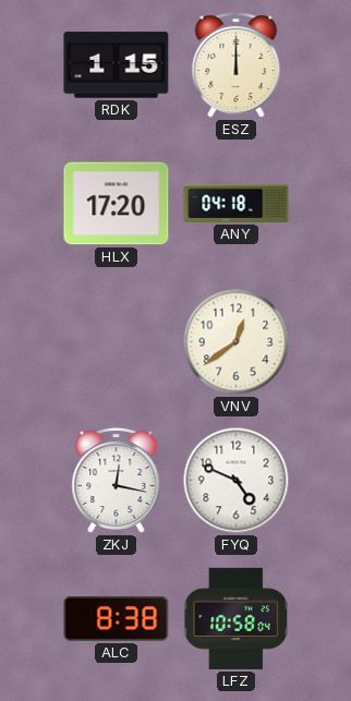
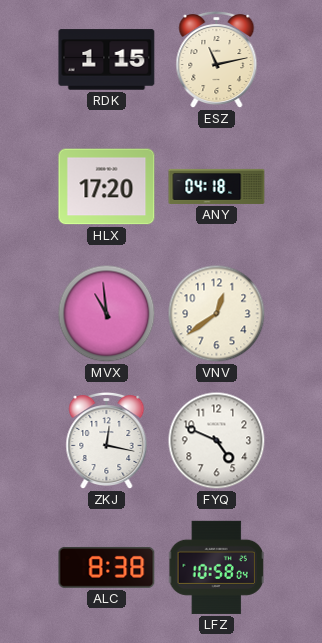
ESZ: 12:00 -> 11:13
MVX: none -> 10:59
